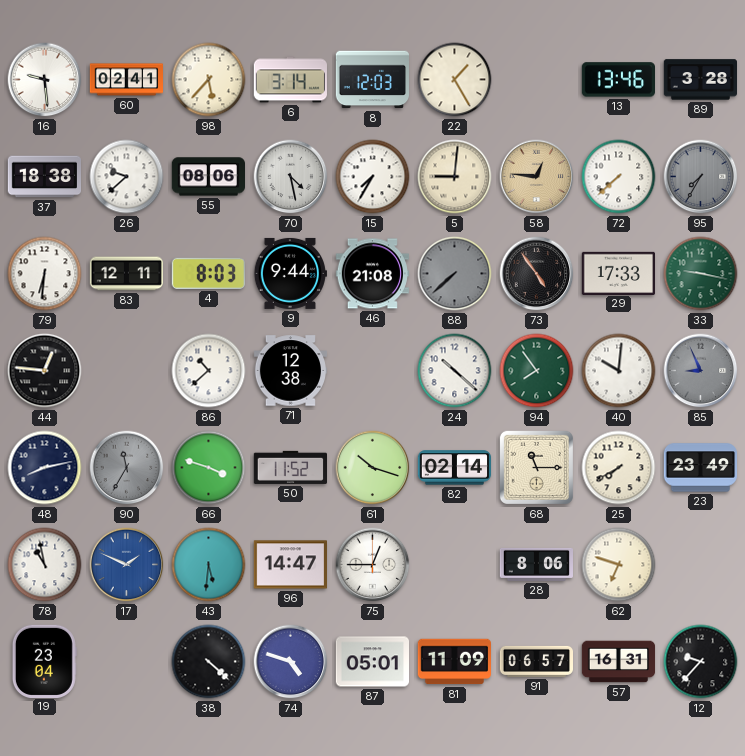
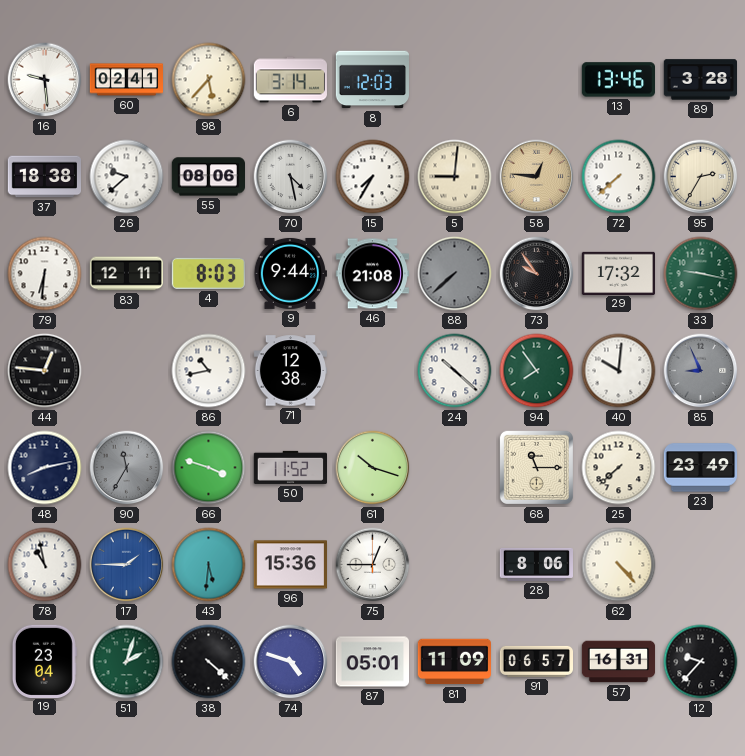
22: 1:25 -> none
95: 7:35 -> 2:35
95 dial: grey -> cream
73: 4:54 -> 9:54
29: 17:33 -> 17:32
86: 10:38 -> 10:43
82: 02:14 -> none
25: 7:40 -> 7:38
17: 1:49 -> 1:45
96: 14:47 -> 15:36
62: 6:48 -> 4:23
51: none -> 2:03
